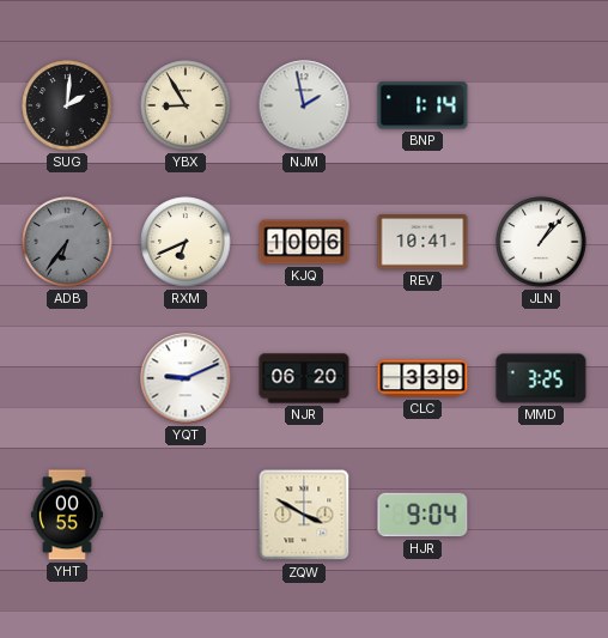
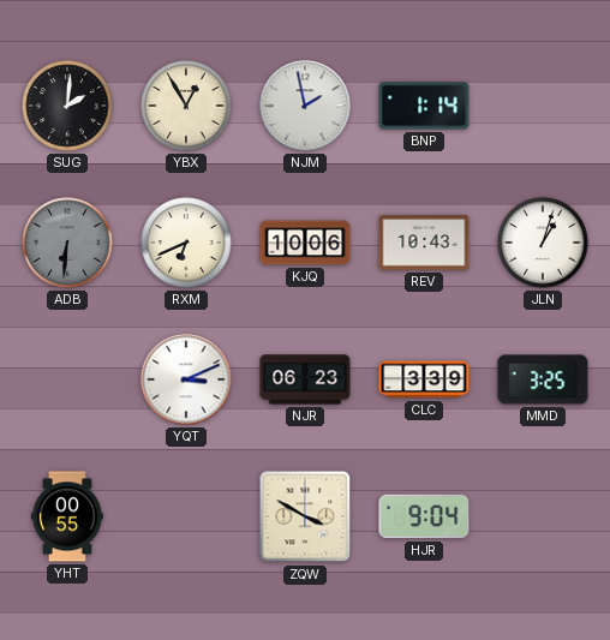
YBX: 8:55 -> 12:55
ADB: 6:36 -> 6:31
REV: 10:41 -> 10:43
JLN: 1:07 -> 1:03
YQT: 9:11 -> 3:11
NJR: 06:20 -> 06:23
